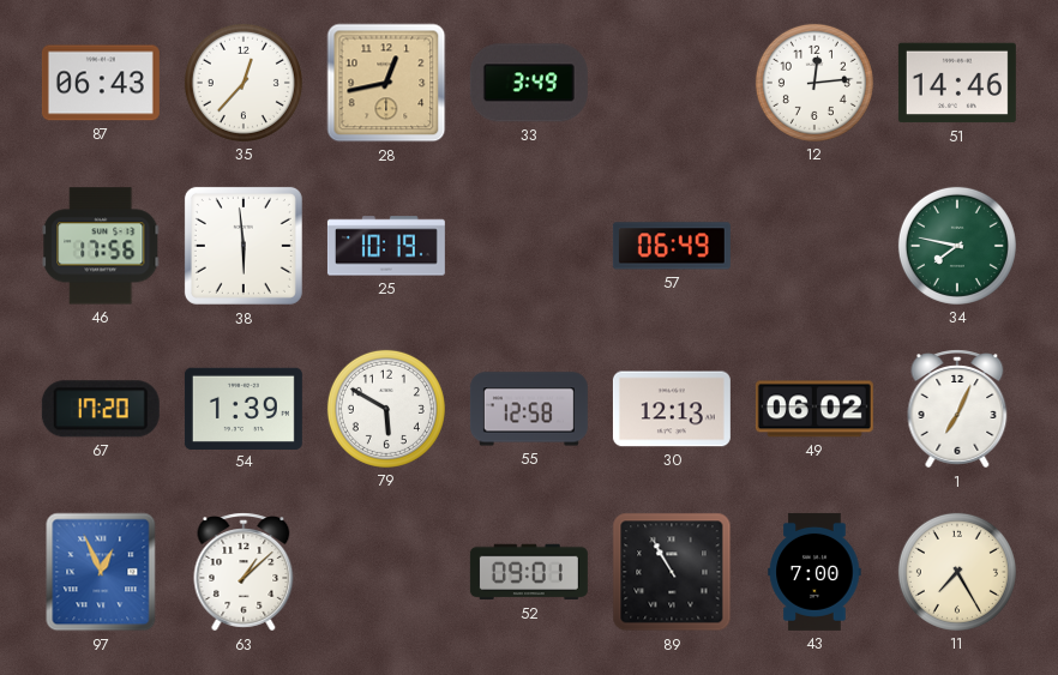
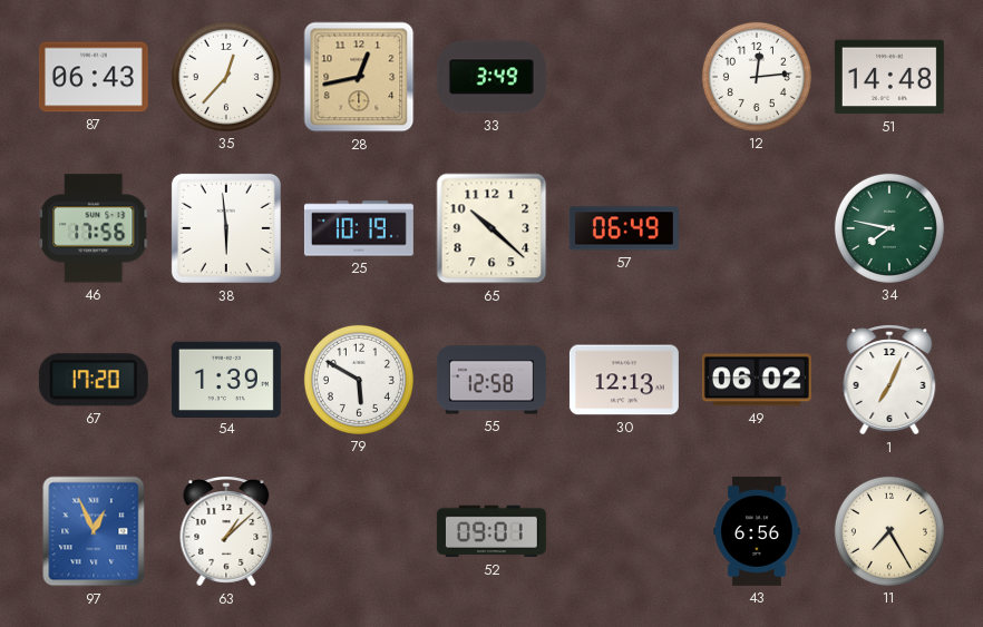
51: 14:46 -> 14:48
65: none -> 10:22
89: 10:55 -> none
43: 7:00 -> 6:56
